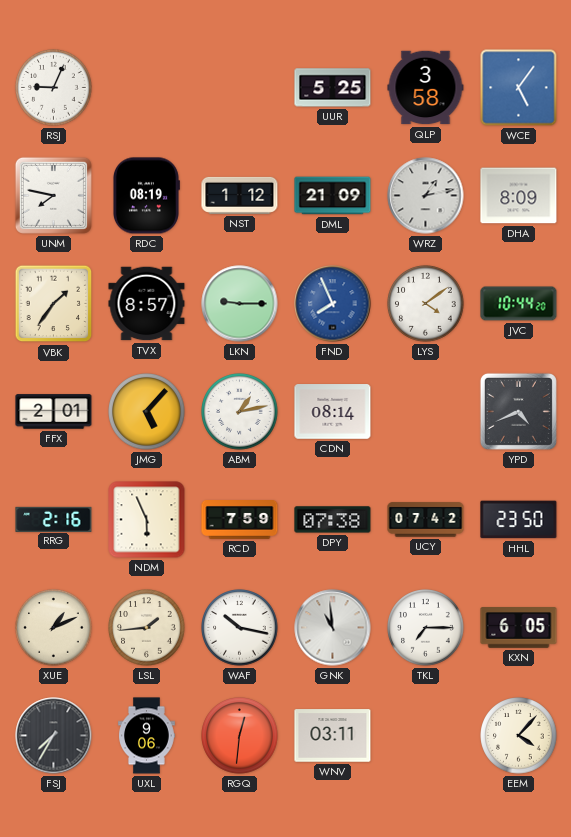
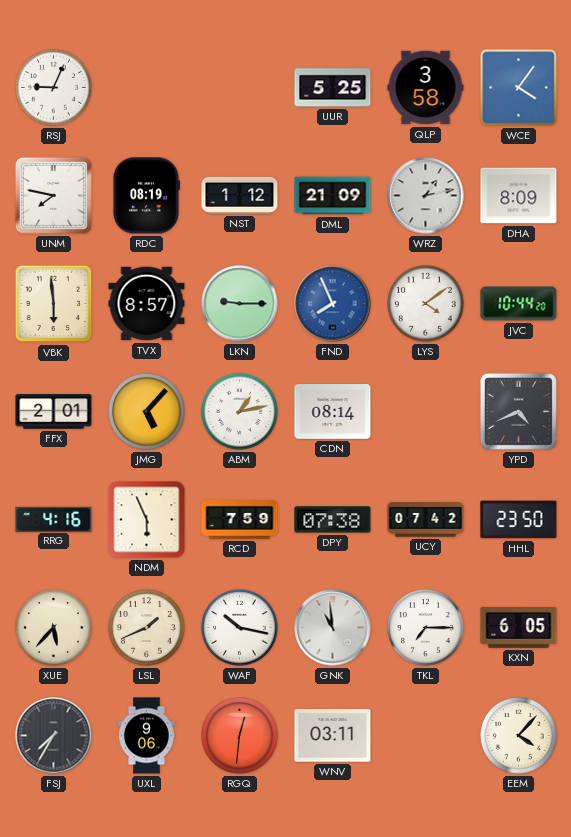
WCE: 5:06 -> 4:06
VBK: 1:36 -> 5:59
RRG: 2:16 -> 4:16
XUE: 1:11 -> 5:37
LSL: 1:44 -> 1:41
